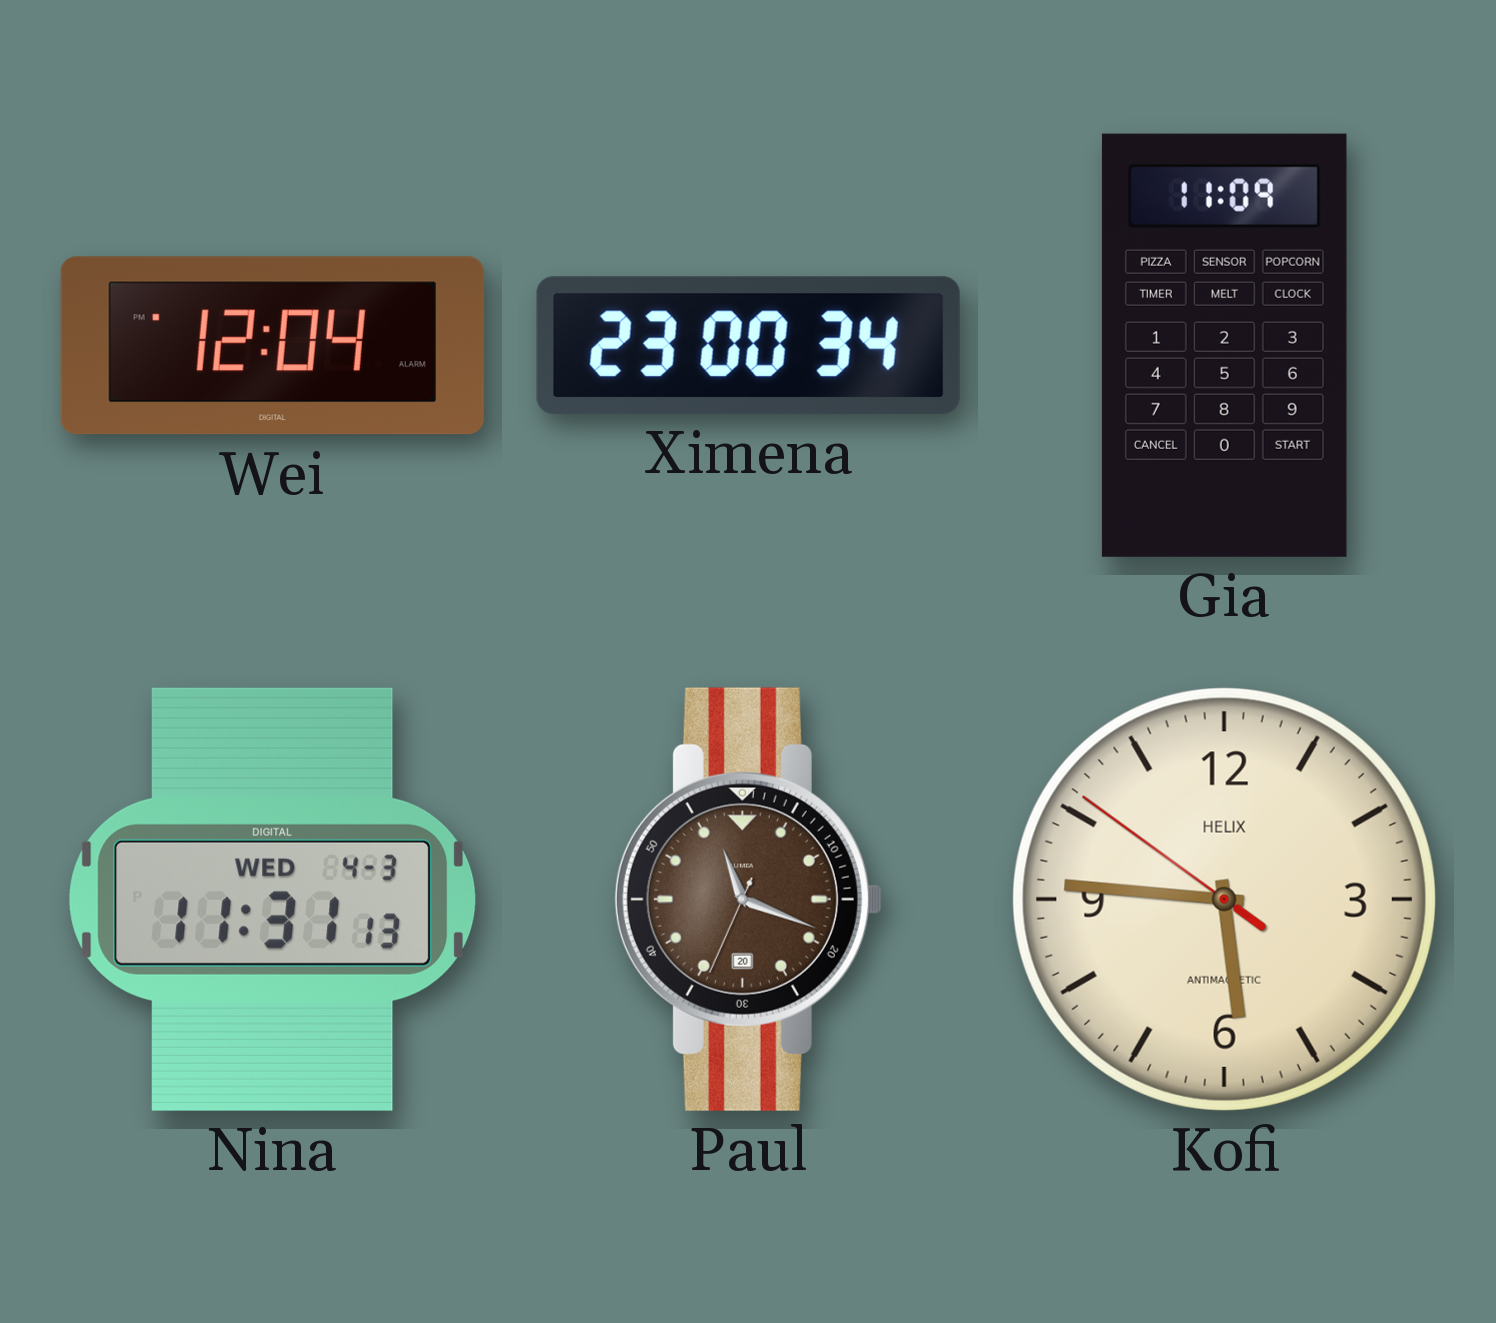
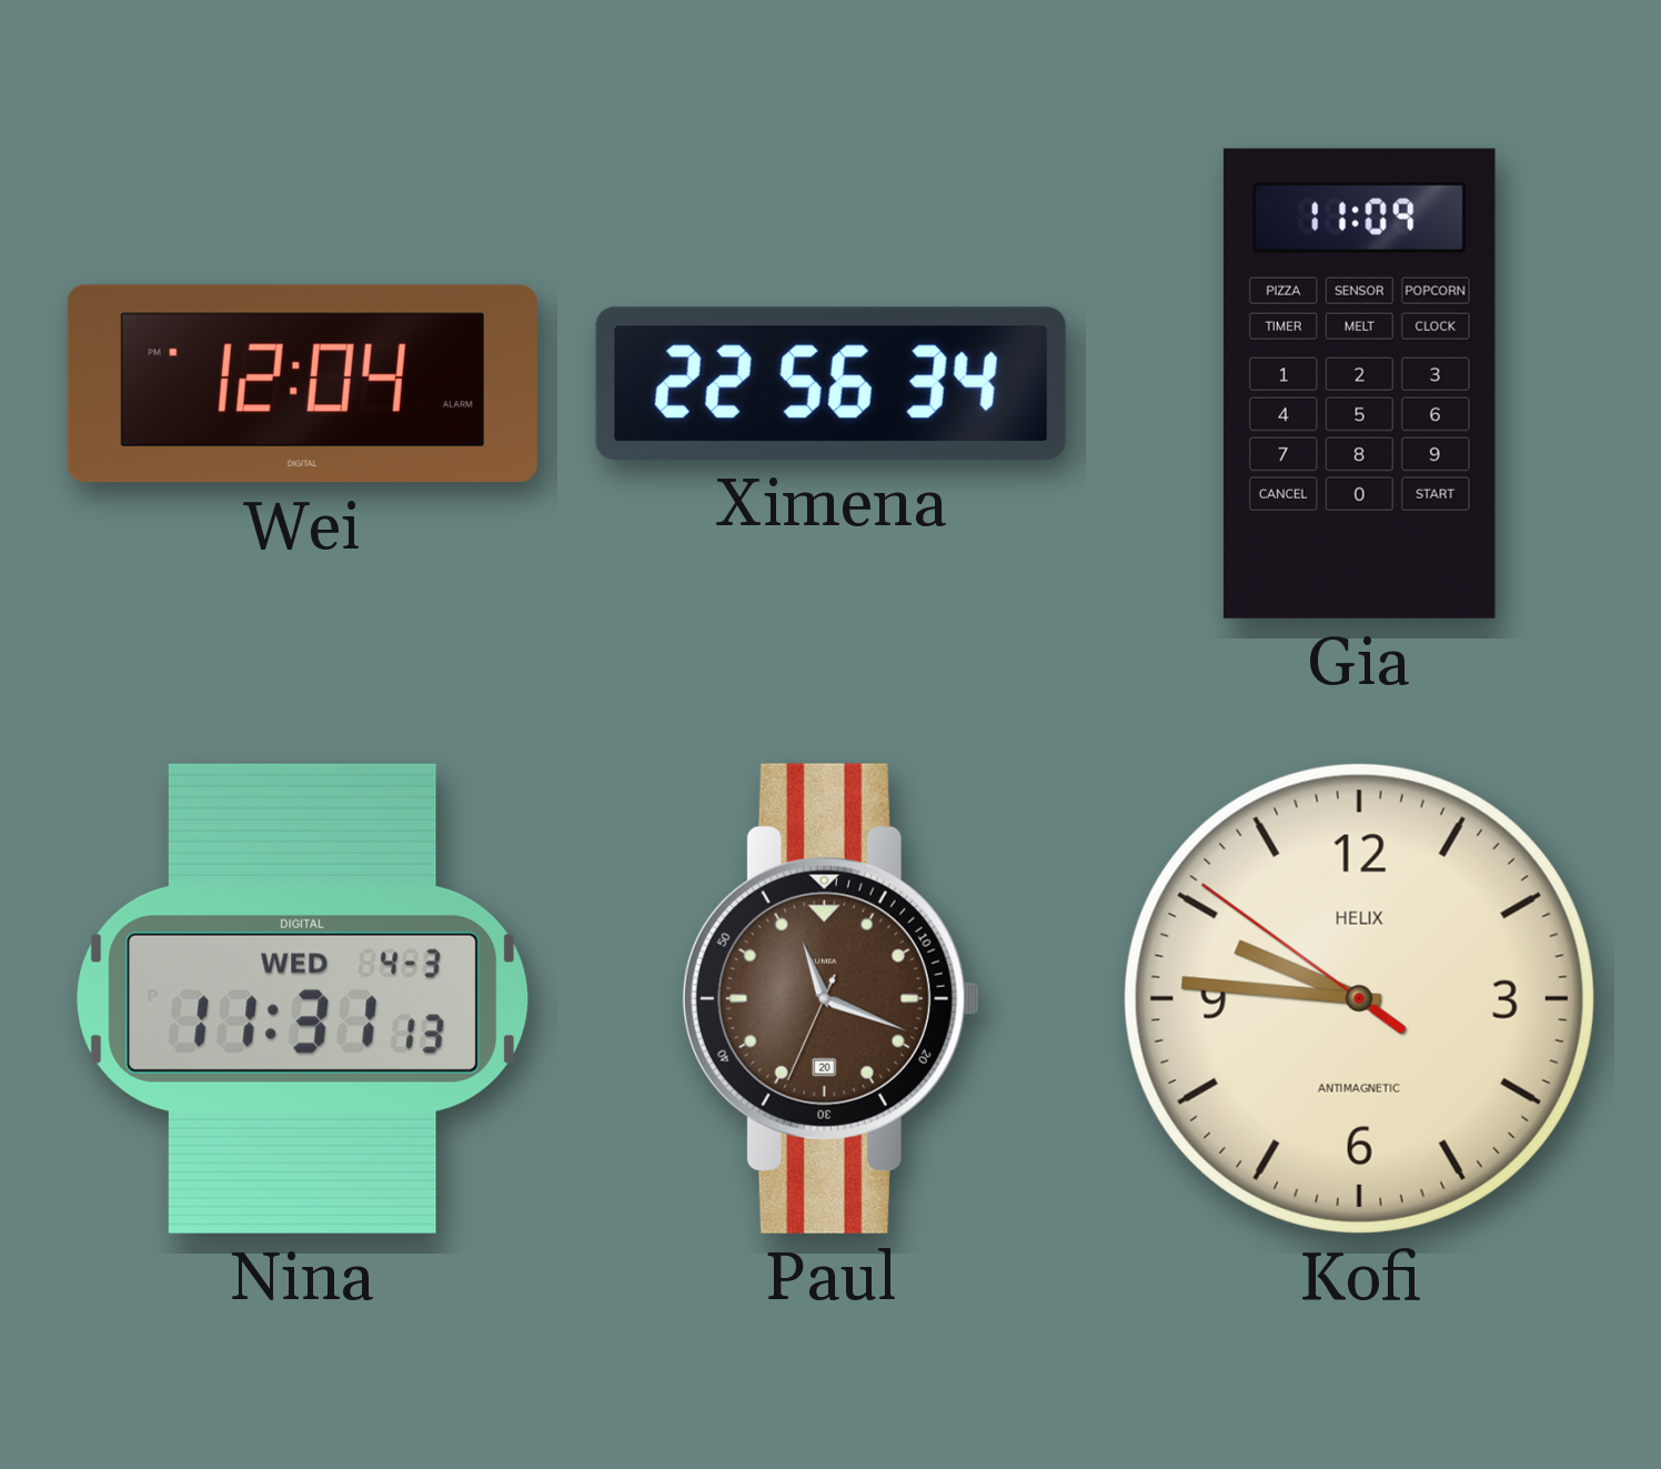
Ximena: 23:00 -> 22:56
Kofi: 5:45 -> 9:45
